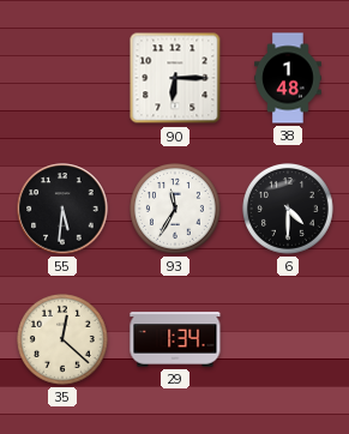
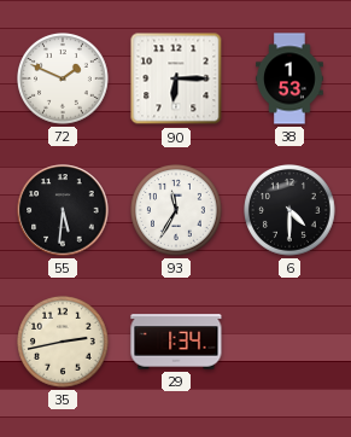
72: none -> 1:49
38: 1:48 -> 1:53
35: 12:22 -> 2:43
